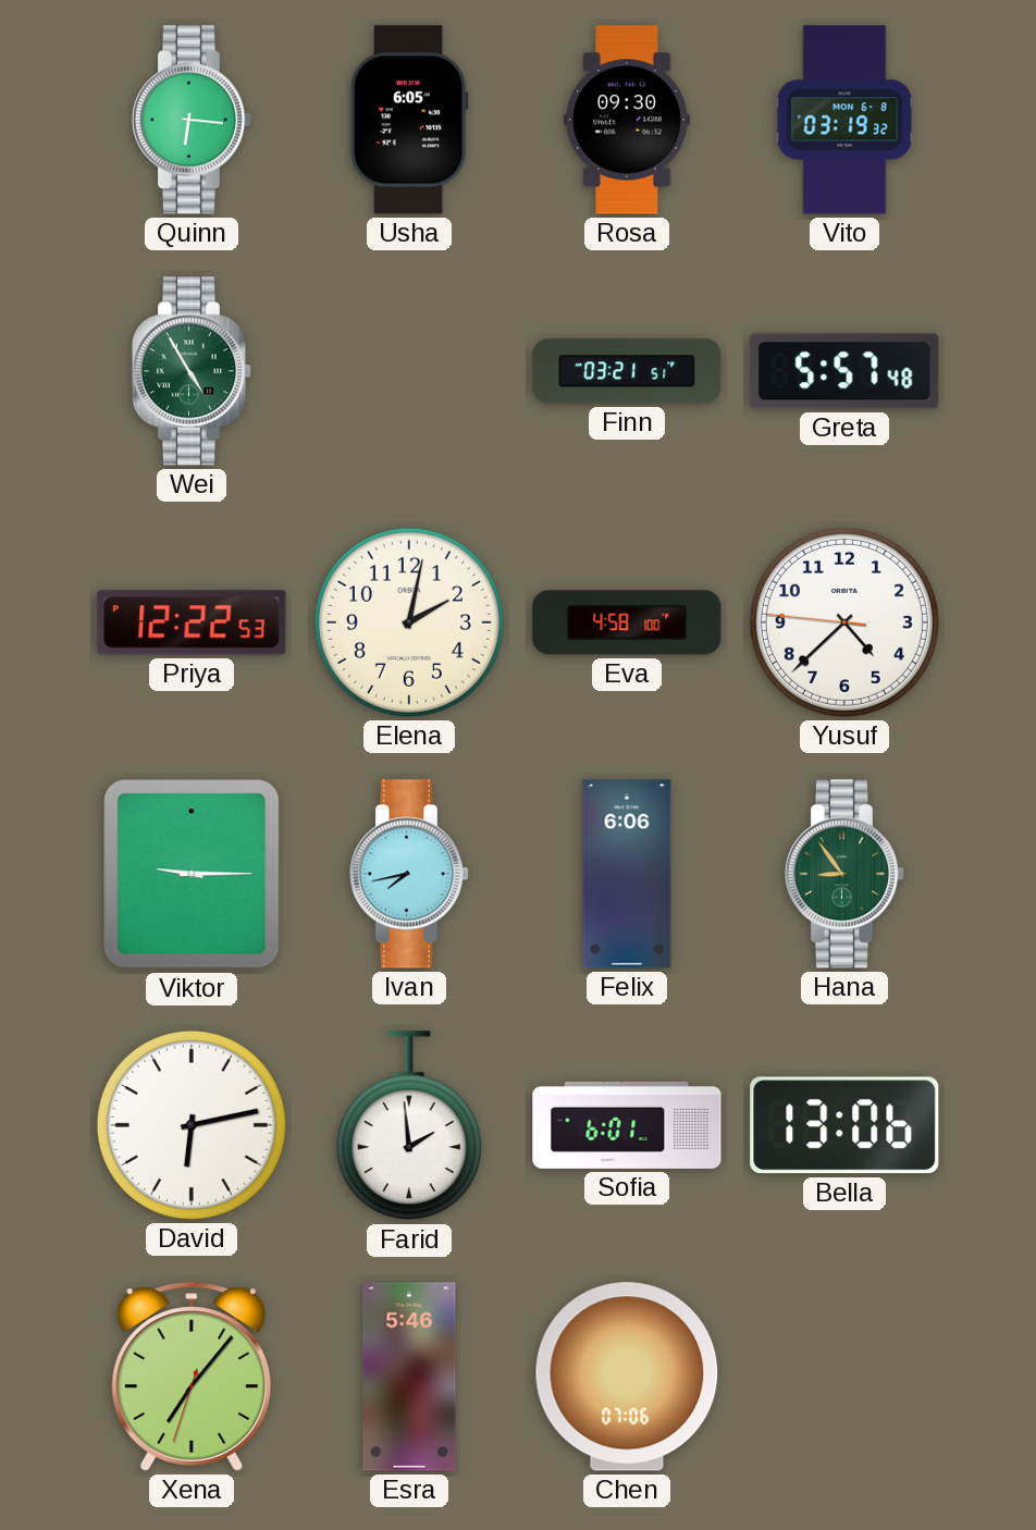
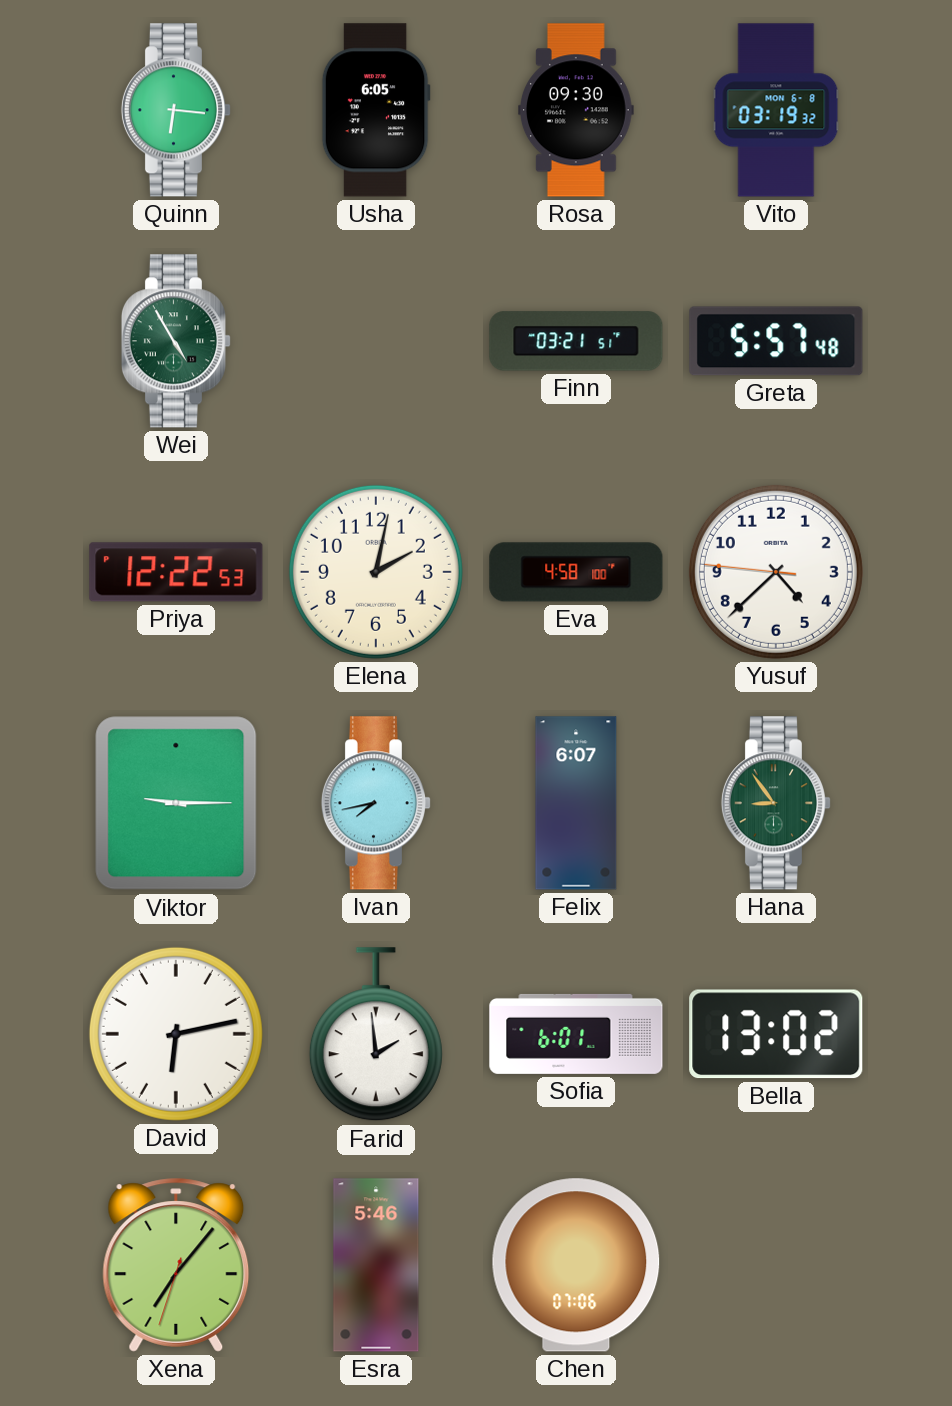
Felix: 6:06 -> 6:07
Bella: 13:06 -> 13:02
